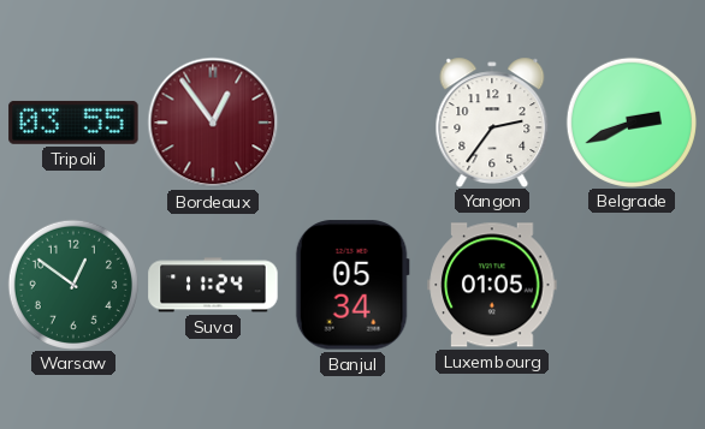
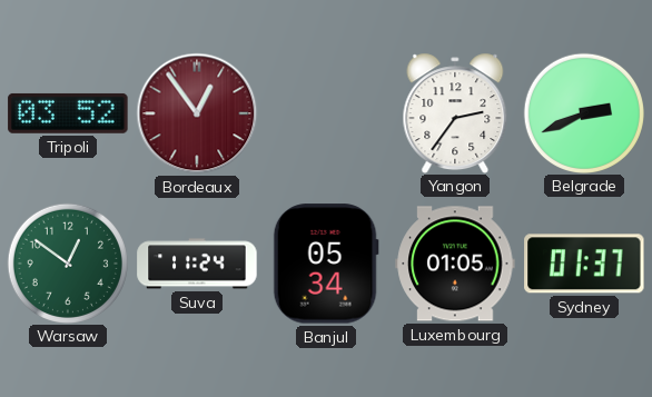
Tripoli: 03:55 -> 03:52
Sydney: none -> 01:37
